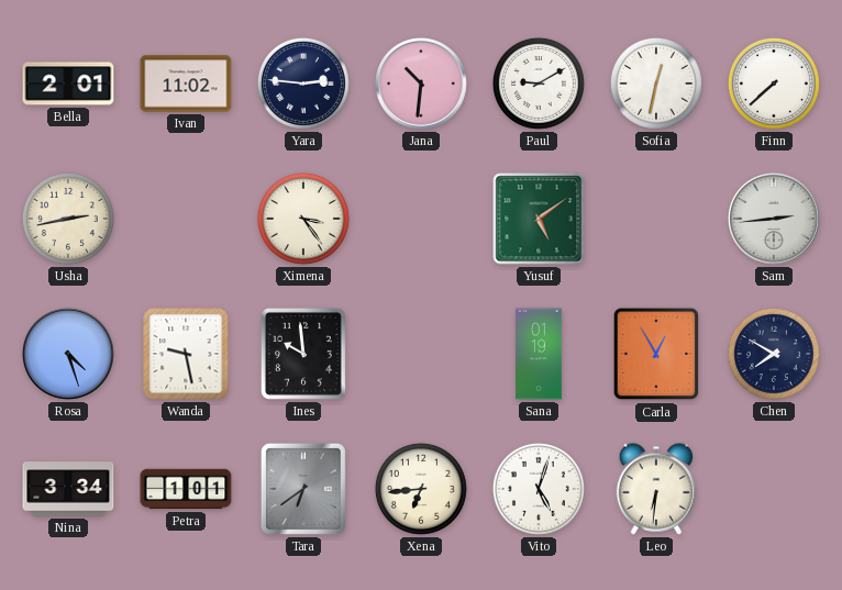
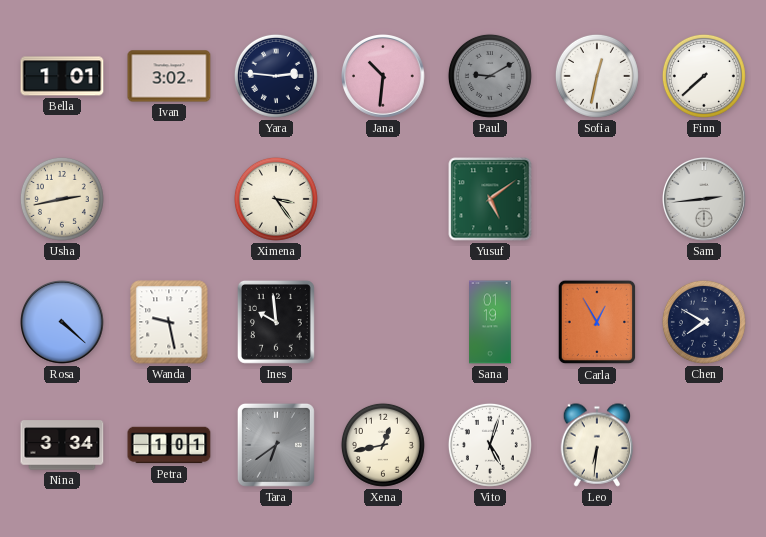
Bella: 2:01 -> 1:01
Ivan: 11:02 -> 3:02
Paul dial: white -> grey
Rosa: 4:27 -> 4:22
Xena: 6:44 -> 12:43
